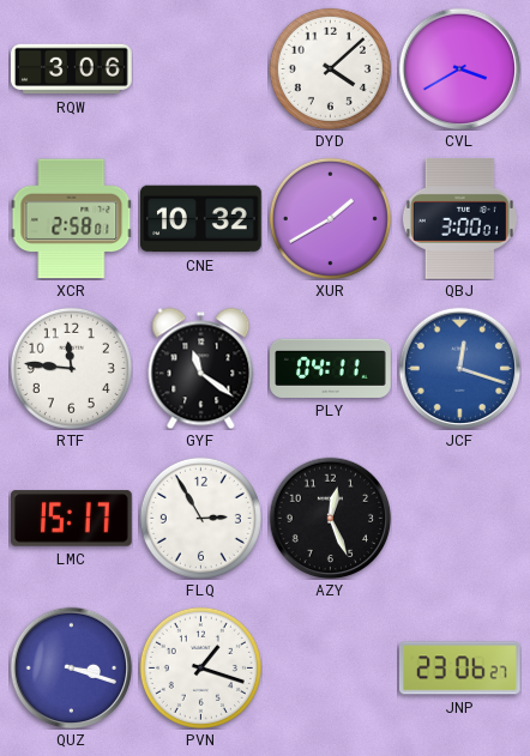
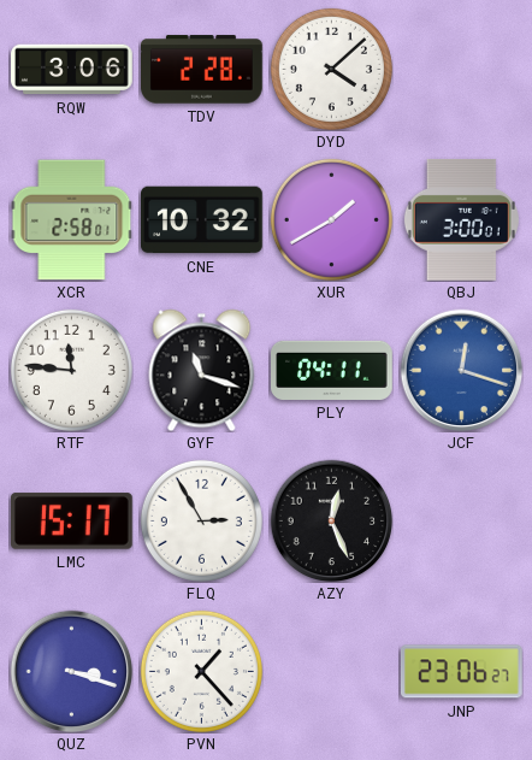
TDV: none -> 2:28
CVL: 3:40 -> none
GYF: 11:21 -> 11:18
PVN: 1:18 -> 1:23
